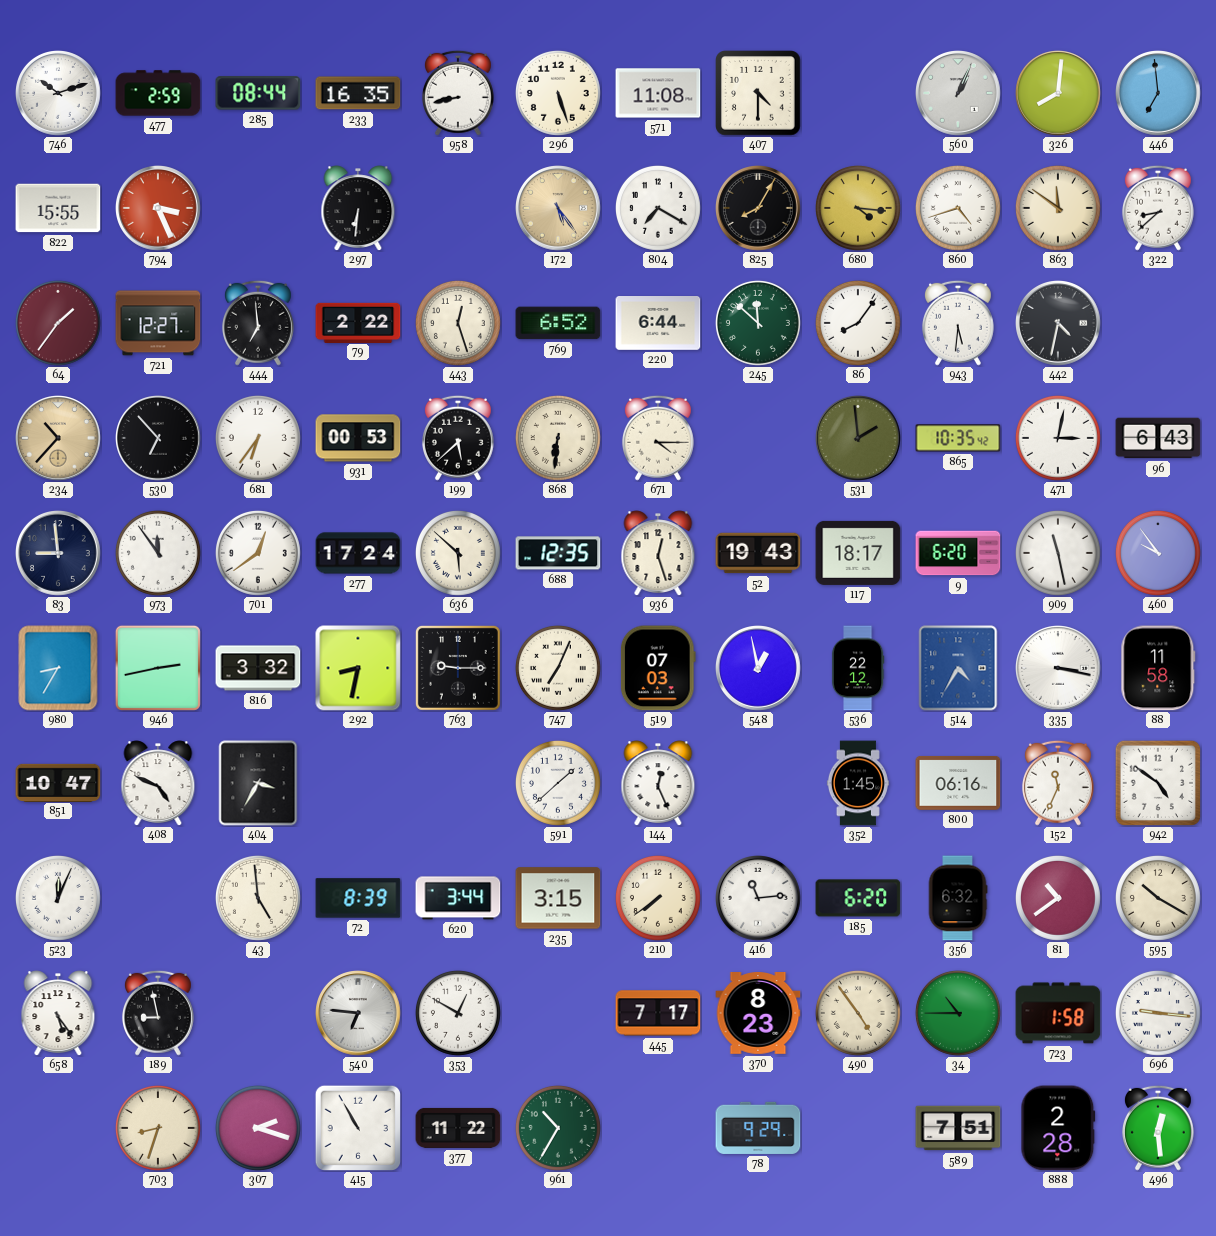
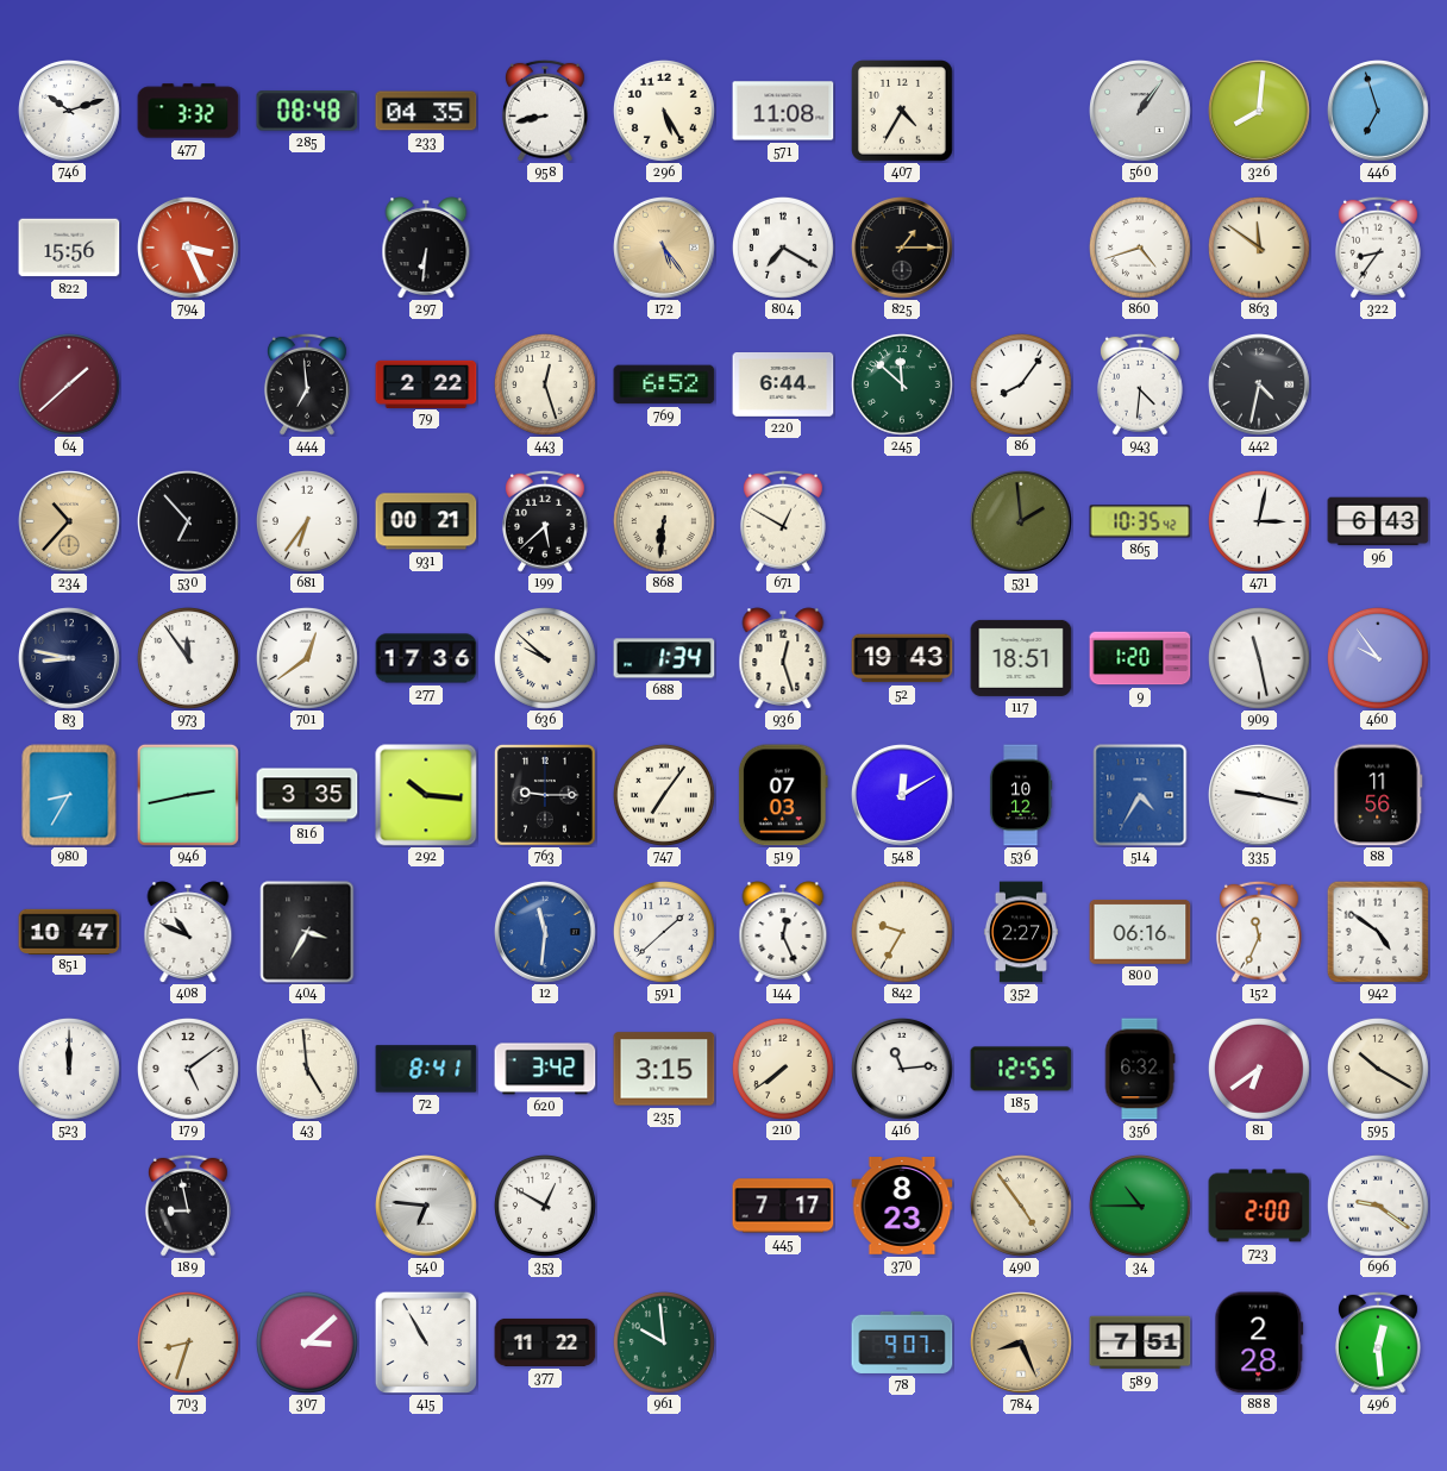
477: 2:59 -> 3:32
285: 08:44 -> 08:48
233: 16:35 -> 04:35
296: 5:27 -> 5:25
407: 4:30 -> 4:35
560: 1:04 -> 1:06
446: 6:59 -> 6:57
822: 15:55 -> 15:56
825: 8:05 -> 1:15
680: 4:16 -> none
322: 8:38 -> 8:36
64: 1:36 -> 1:38
721: 12:27 -> none
943: 5:31 -> 4:31
931: 00:53 -> 00:21
671: 4:15 -> 12:50
83: 8:59 -> 8:47
277: 17:24 -> 17:36
636: 5:52 -> 9:52
688: 12:35 -> 1:34
117: 18:17 -> 18:51
9: 6:20 -> 1:20
816: 3:32 -> 3:35
292: 8:32 -> 10:16
747: 7:04 -> 7:06
548: 12:58 -> 12:10
536: 22:12 -> 10:12
335: 3:17 -> 9:17
88: 11:58 -> 11:56
408: 4:49 -> 10:49
12: none -> 11:31
842: none -> 9:35
352: 1:45 -> 2:27
523: 12:04 -> 12:00
179: none -> 5:09
72: 8:39 -> 8:41
620: 3:44 -> 3:42
185: 6:20 -> 12:55
81: 10:39 -> 6:39
658: 5:24 -> none
723: 1:58 -> 2:00
696: 9:16 -> 9:21
307: 2:18 -> 3:08
961: 10:35 -> 9:59
78: 9:29 -> 9:07
784: none -> 8:26
